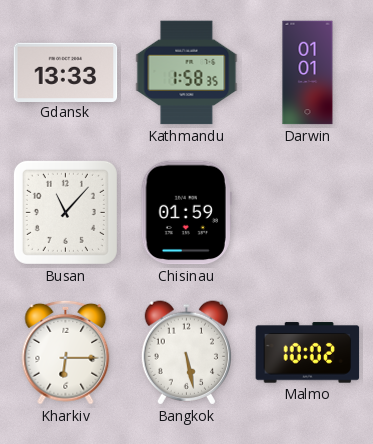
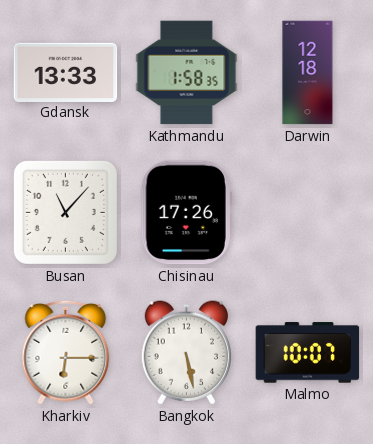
Darwin: 01:01 -> 12:18
Chisinau: 01:59 -> 17:26
Malmo: 10:02 -> 10:07
